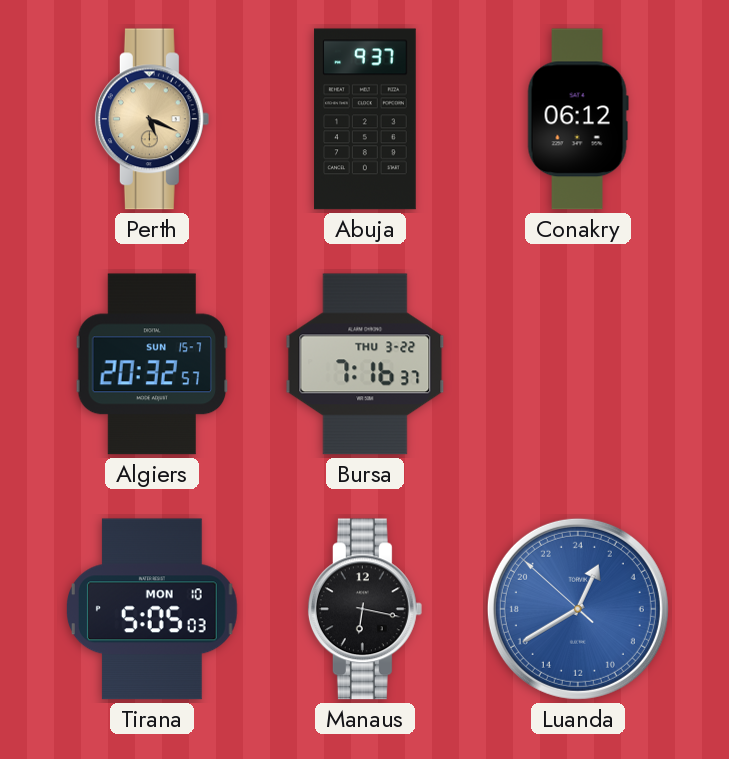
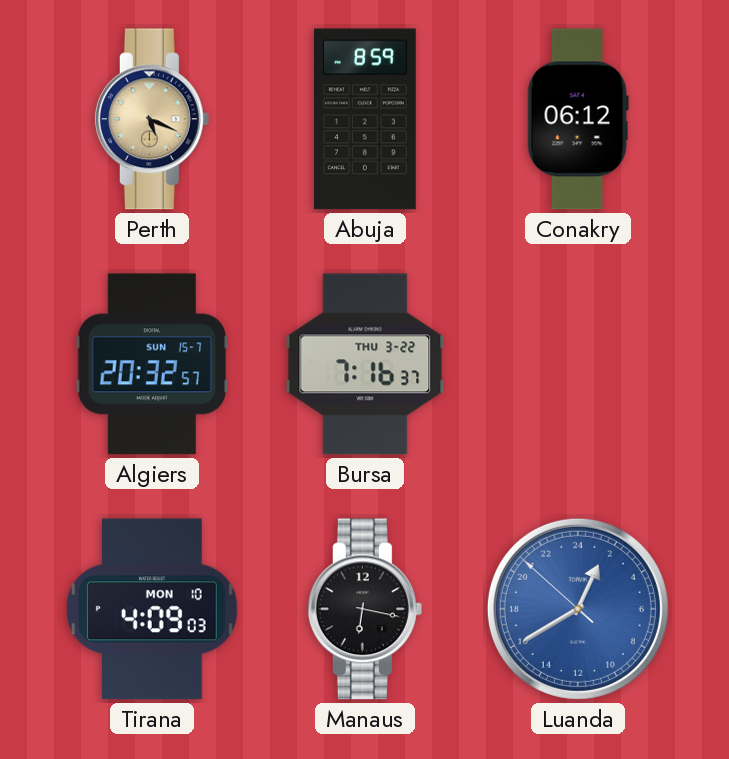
Abuja: 9:37 -> 8:59
Tirana: 5:05 -> 4:09
